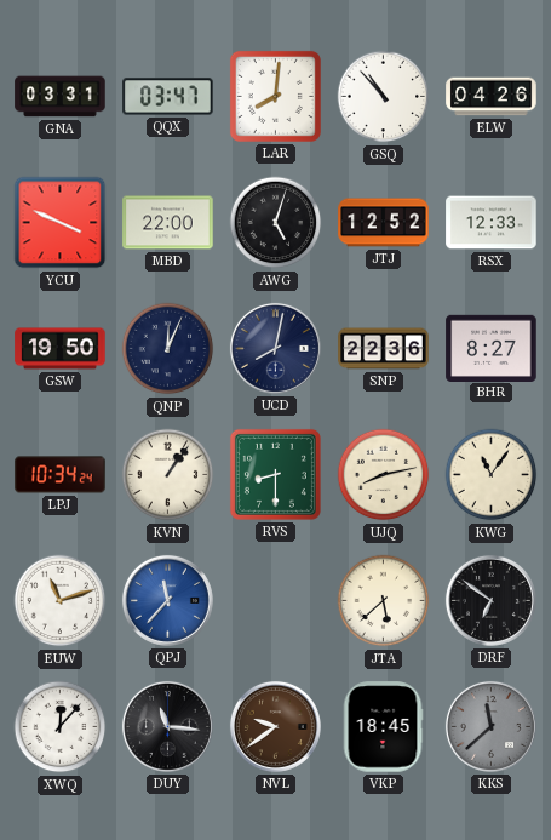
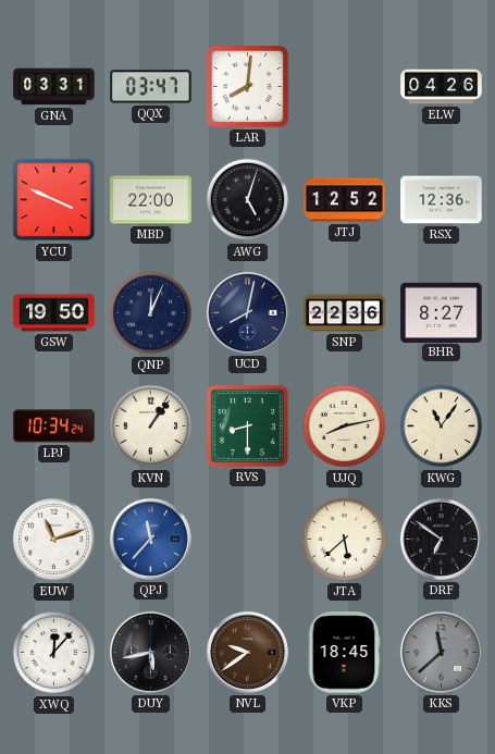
GSQ: 10:53 -> none
RSX: 12:33 -> 12:36
DUY: 11:16 -> 5:43
